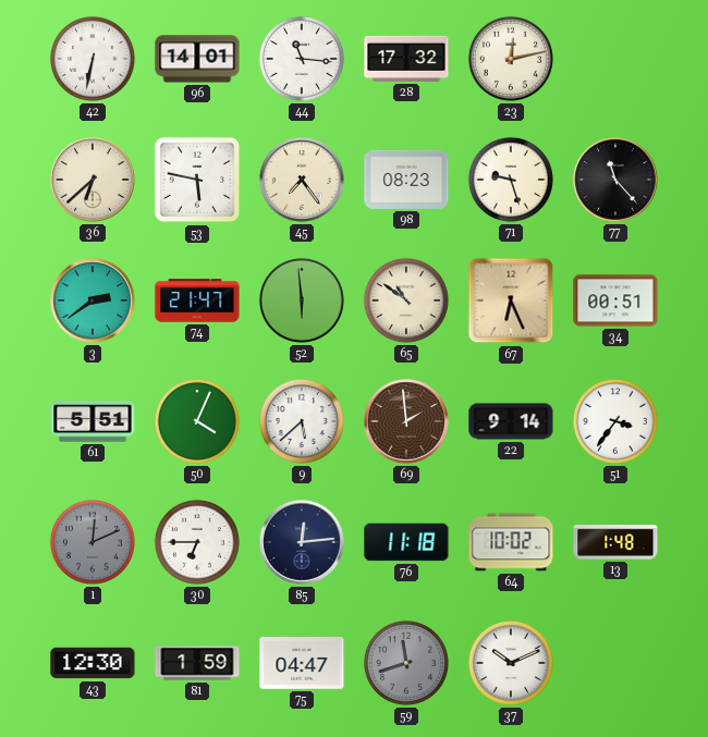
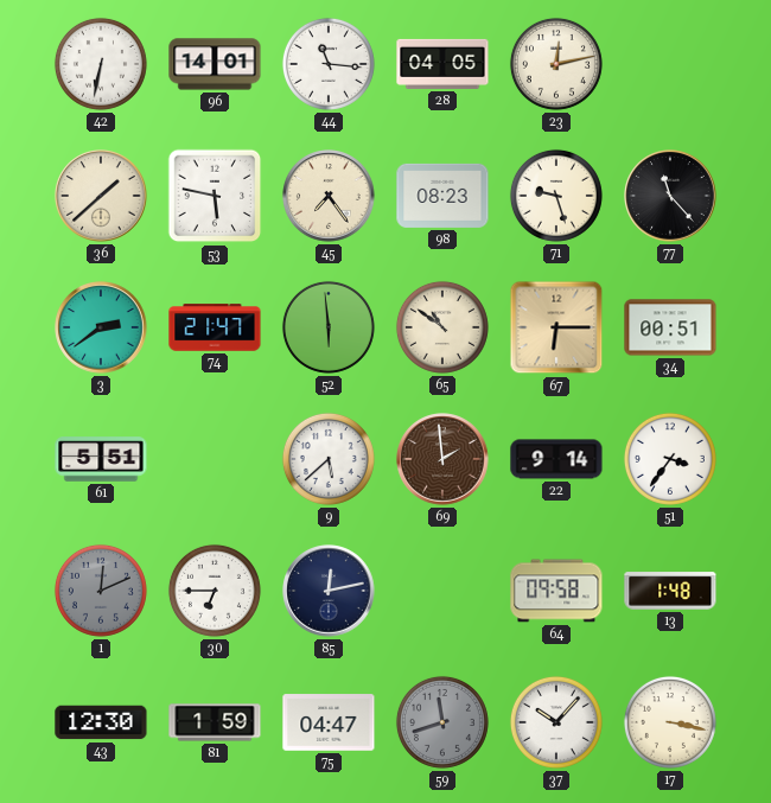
28: 17:32 -> 04:05
36: 6:38 -> 1:38
67: 6:26 -> 6:15
50: 4:04 -> none
85: 12:14 -> 12:13
76: 11:18 -> none
64: 10:02 -> 09:58
37: 10:11 -> 10:07
17: none -> 3:17
